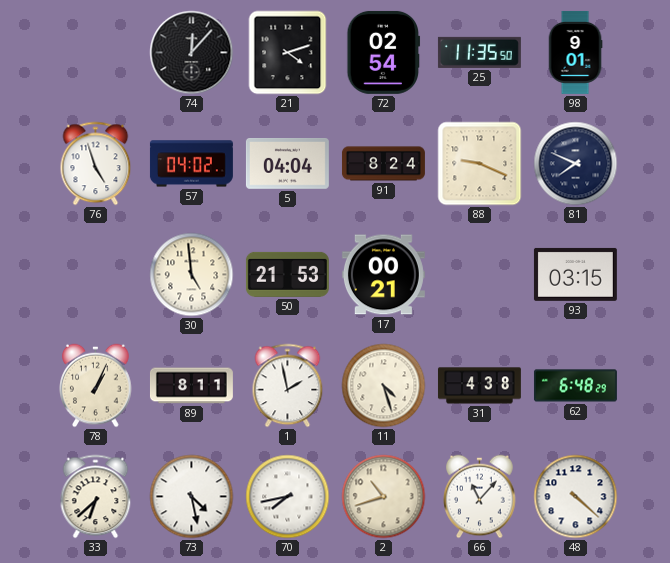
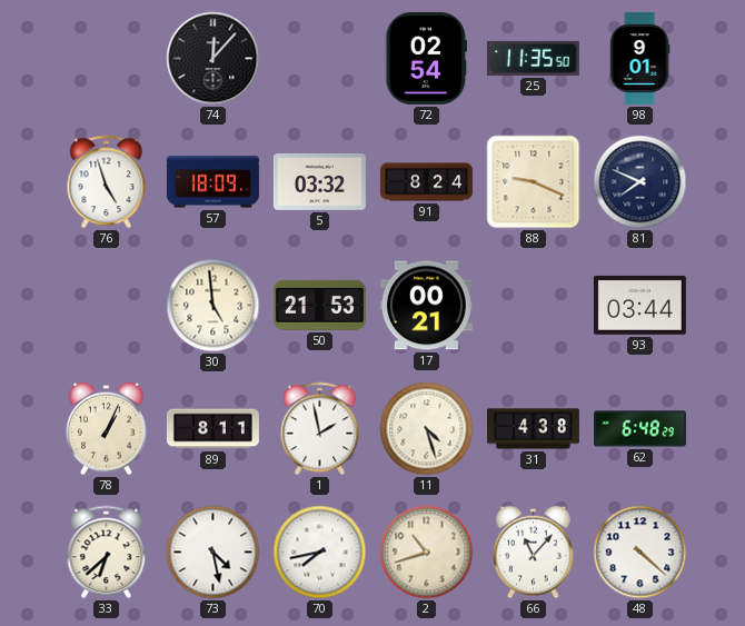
21: 4:12 -> none
57: 04:02 -> 18:09
5: 04:04 -> 03:32
93: 03:15 -> 03:44
